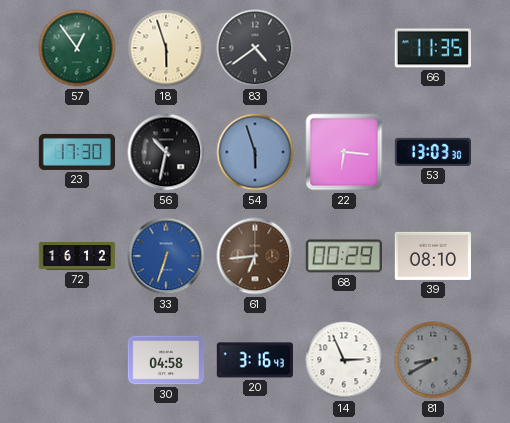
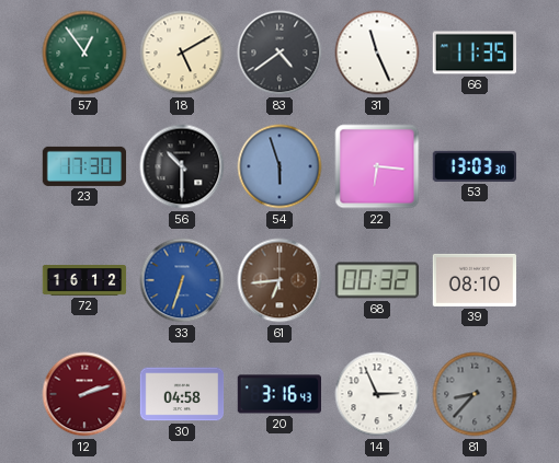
18: 5:57 -> 5:10
31: none -> 11:26
56: 10:32 -> 10:30
68: 00:29 -> 00:32
12: none -> 2:12
81: 8:40 -> 8:37
